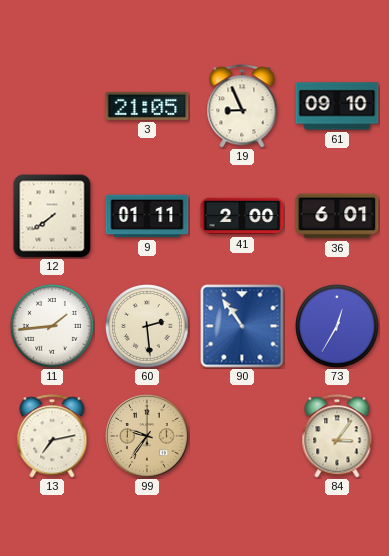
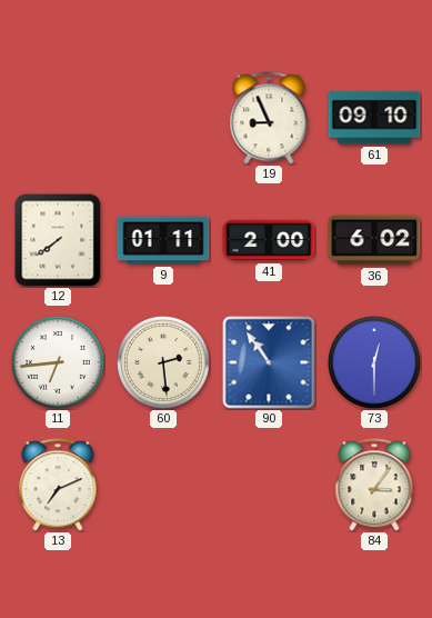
3: 21:05 -> none
36: 6:01 -> 6:02
11: 1:44 -> 6:44
73: 12:35 -> 12:30
13: 7:13 -> 7:11
99: 9:36 -> none
